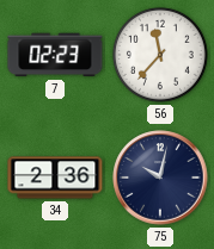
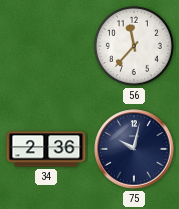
7: 02:23 -> none
